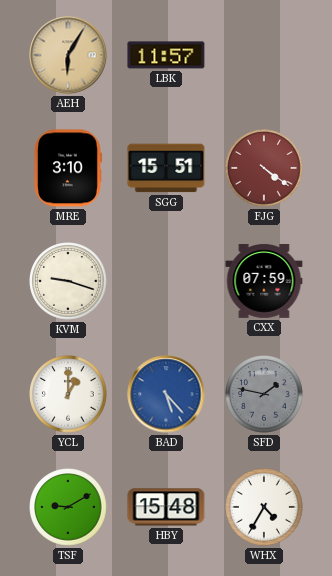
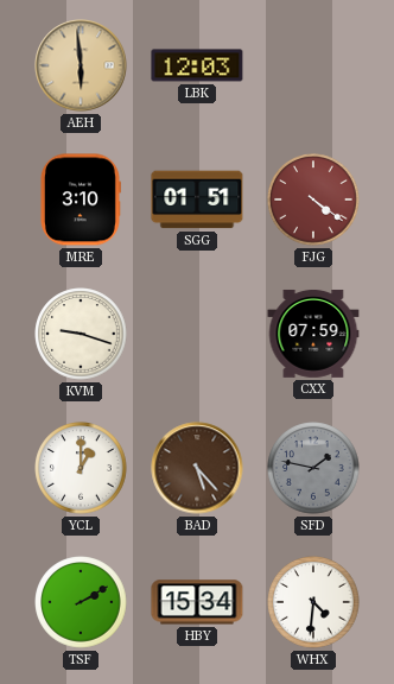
AEH: 6:05 -> 5:59
LBK: 11:57 -> 12:03
SGG: 15:51 -> 01:51
BAD dial: blue -> brown
TSF: 9:10 -> 2:10
HBY: 15:48 -> 15:34
WHX: 4:35 -> 4:31
